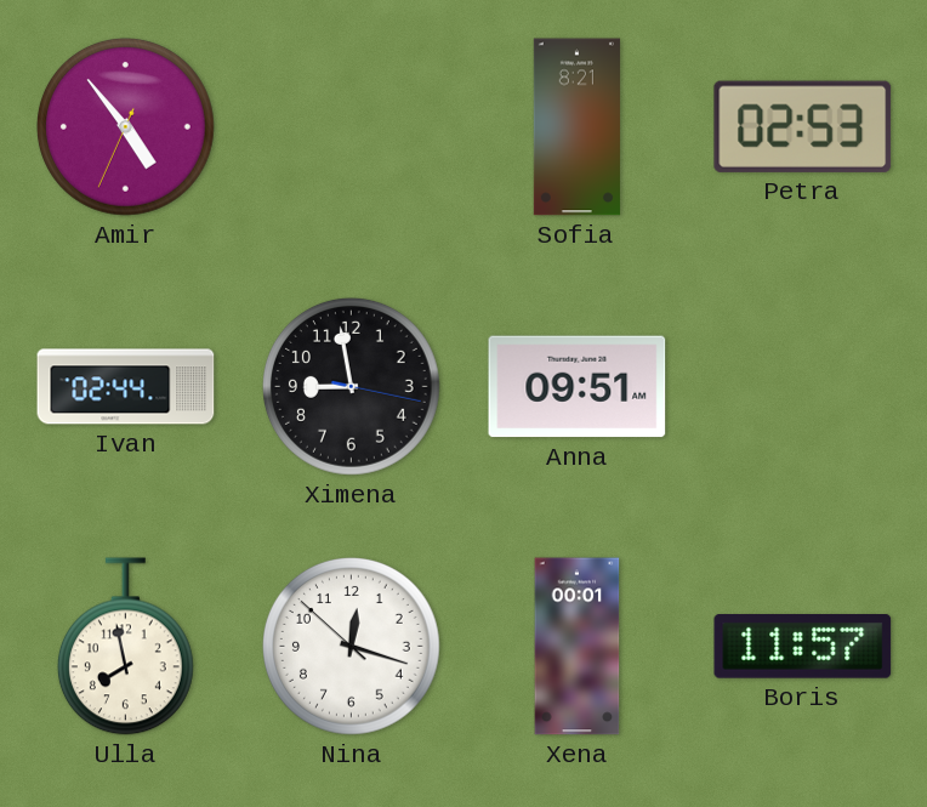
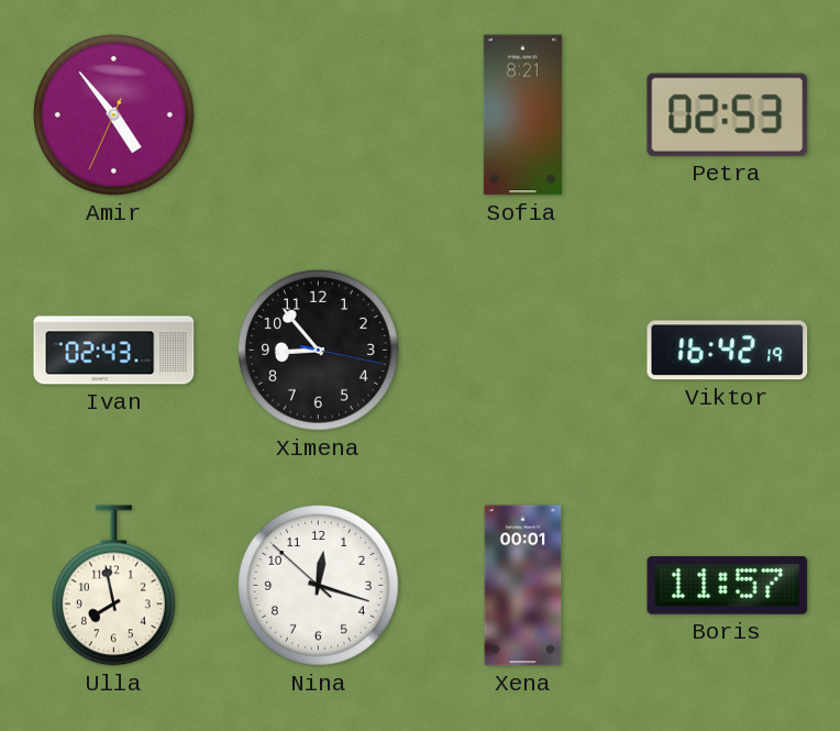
Ivan: 02:44 -> 02:43
Ximena: 8:58 -> 8:53
Anna: 09:51 -> none
Viktor: none -> 16:42
